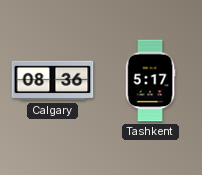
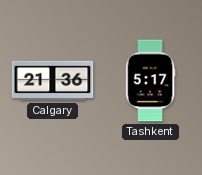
Calgary: 08:36 -> 21:36
